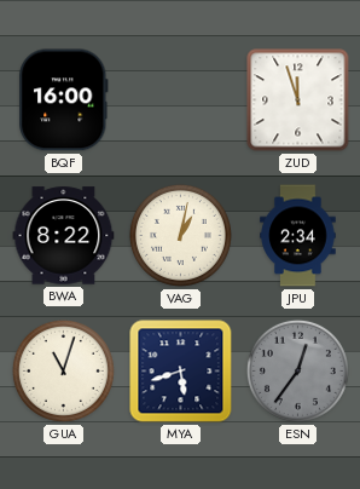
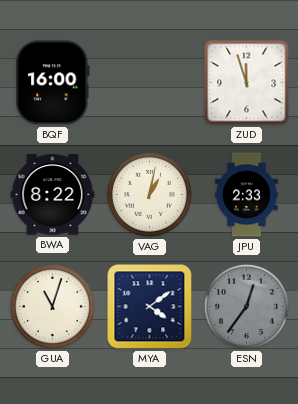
JPU: 2:34 -> 2:33
MYA: 5:42 -> 4:09
